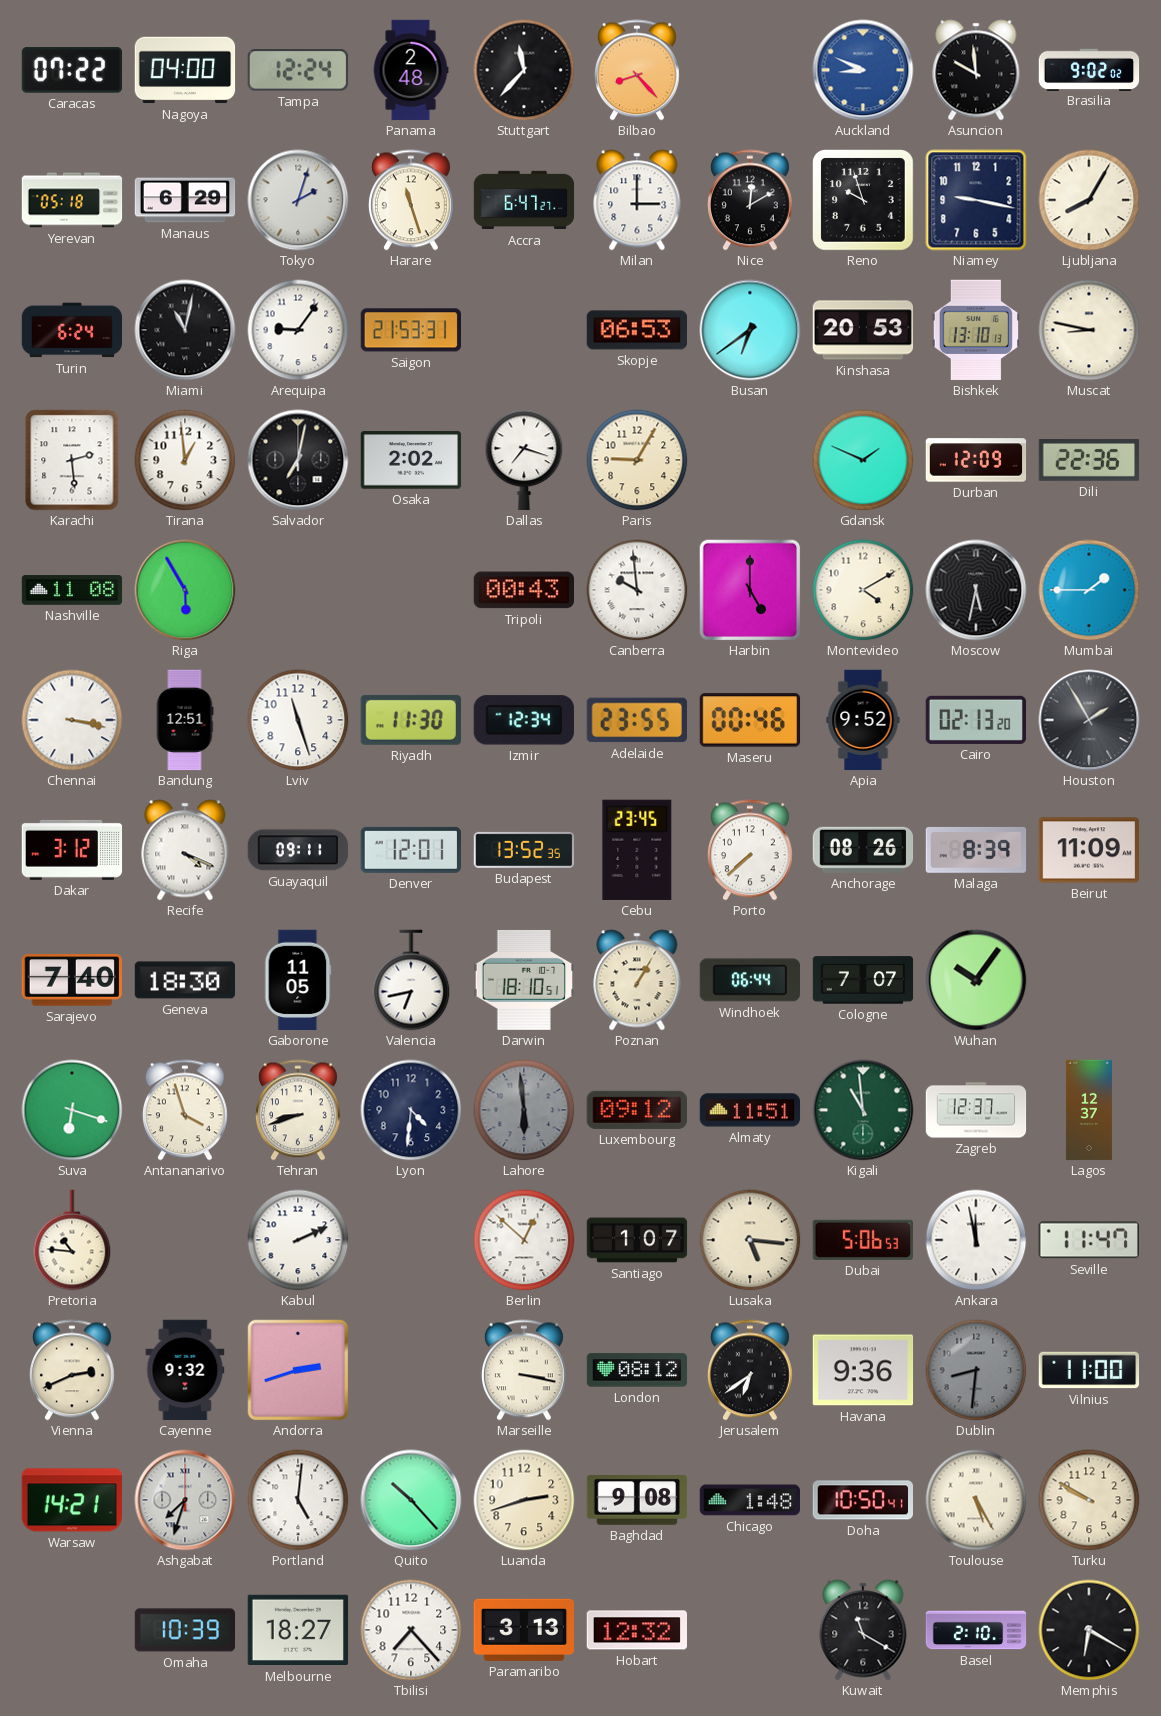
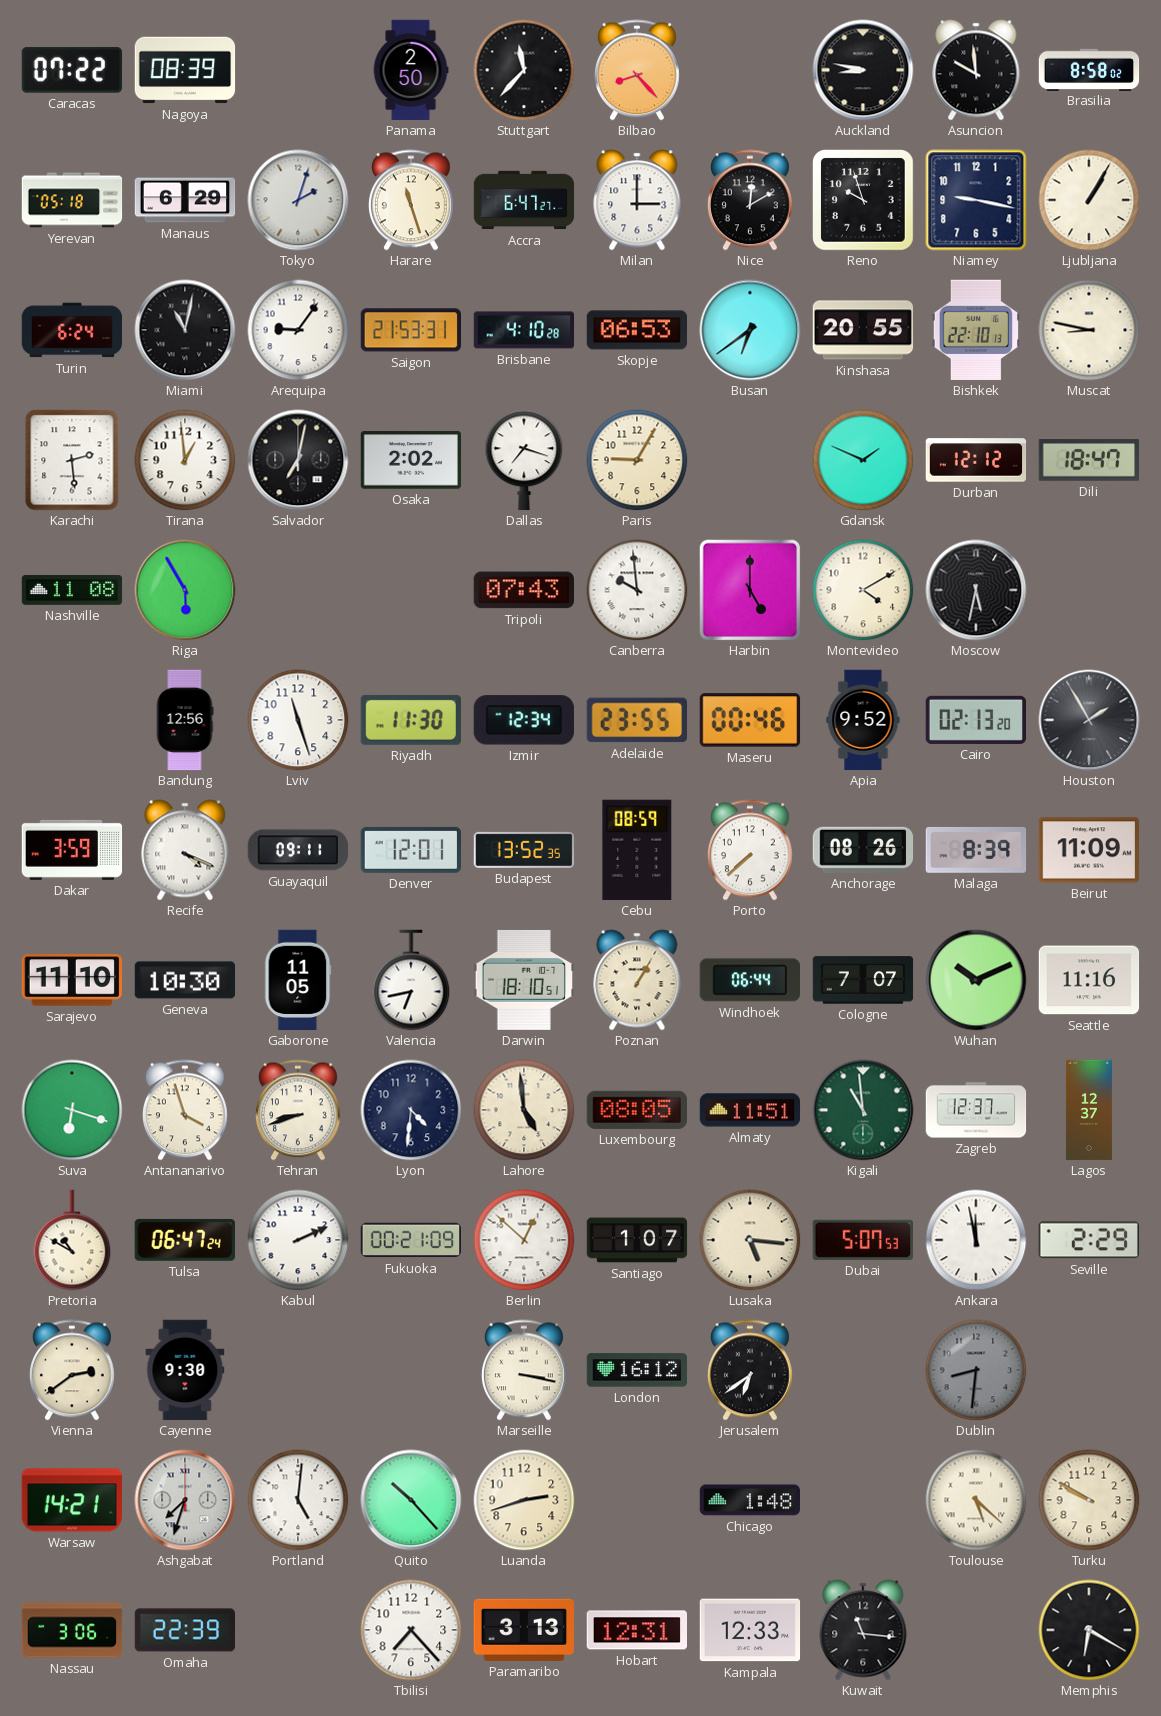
Nagoya: 04:00 -> 08:39
Tampa: 12:24 -> none
Panama: 2:48 -> 2:50
Auckland: 8:49 -> 8:47
Auckland dial: blue -> black
Brasilia: 9:02 -> 8:58
Ljubljana: 8:05 -> 1:05
Brisbane: none -> 4:10
Kinshasa: 20:53 -> 20:55
Bishkek: 13:10 -> 22:10
Durban: 12:09 -> 12:12
Dili: 22:36 -> 18:47
Tripoli: 00:43 -> 07:43
Mumbai: 1:45 -> none
Chennai: 3:17 -> none
Bandung: 12:51 -> 12:56
Dakar: 3:12 -> 3:59
Cebu: 23:45 -> 08:59
Sarajevo: 7:40 -> 11:10
Geneva: 18:30 -> 10:30
Wuhan: 10:06 -> 10:11
Seattle: none -> 11:16
Lahore: 5:59 -> 4:59
Lahore dial: grey -> cream
Luxembourg: 09:12 -> 08:05
Pretoria: 10:46 -> 10:50
Tulsa: none -> 06:47
Fukuoka: none -> 00:21
Dubai: 5:06 -> 5:07
Seville: 11:47 -> 2:29
Vienna: 2:41 -> 2:39
Cayenne: 9:32 -> 9:30
Andorra: 2:42 -> none
London: 08:12 -> 16:12
Havana: 9:36 -> none
Vilnius: 11:00 -> none
Baghdad: 9:08 -> none
Doha: 10:50 -> none
Toulouse: 5:25 -> 5:22
Nassau: none -> 3:06
Omaha: 10:39 -> 22:39
Melbourne: 18:27 -> none
Hobart: 12:32 -> 12:31
Kampala: none -> 12:33
Kuwait: 11:20 -> 11:16
Basel: 2:10 -> none
